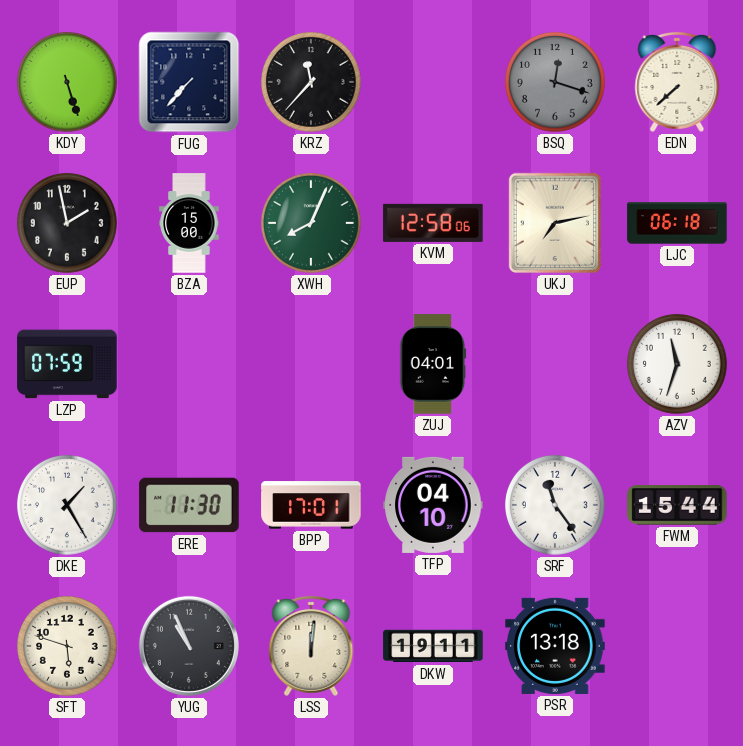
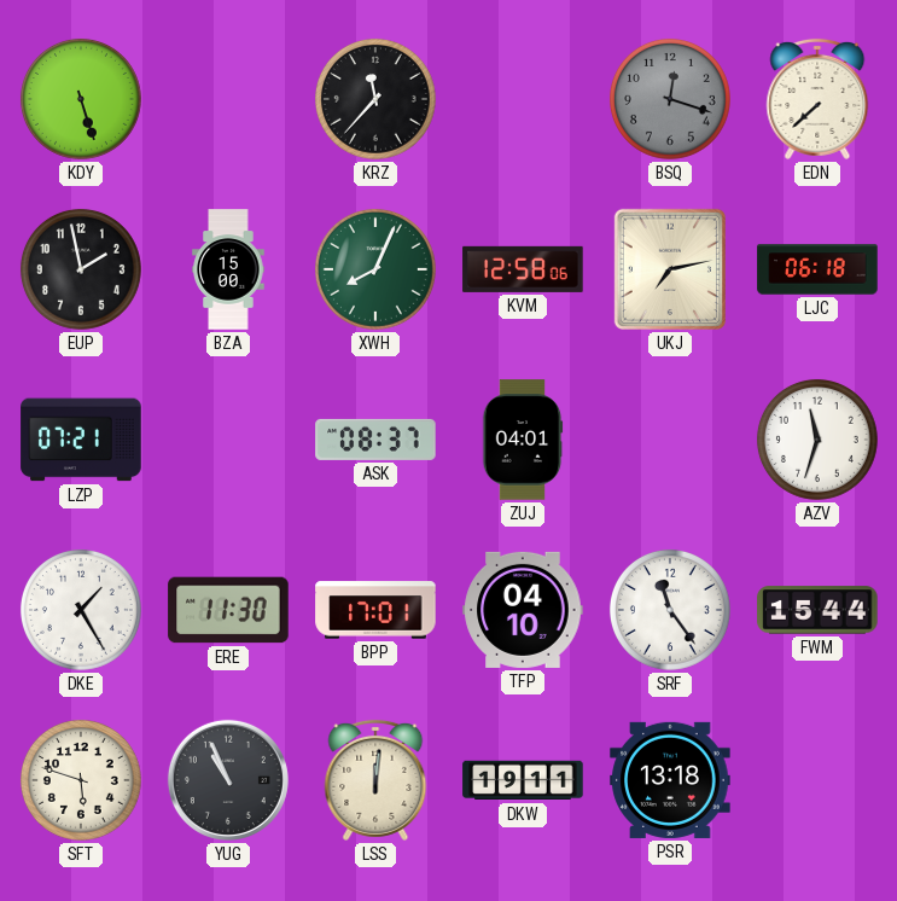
FUG: 7:37 -> none
LZP: 07:59 -> 07:21
ASK: none -> 08:37
